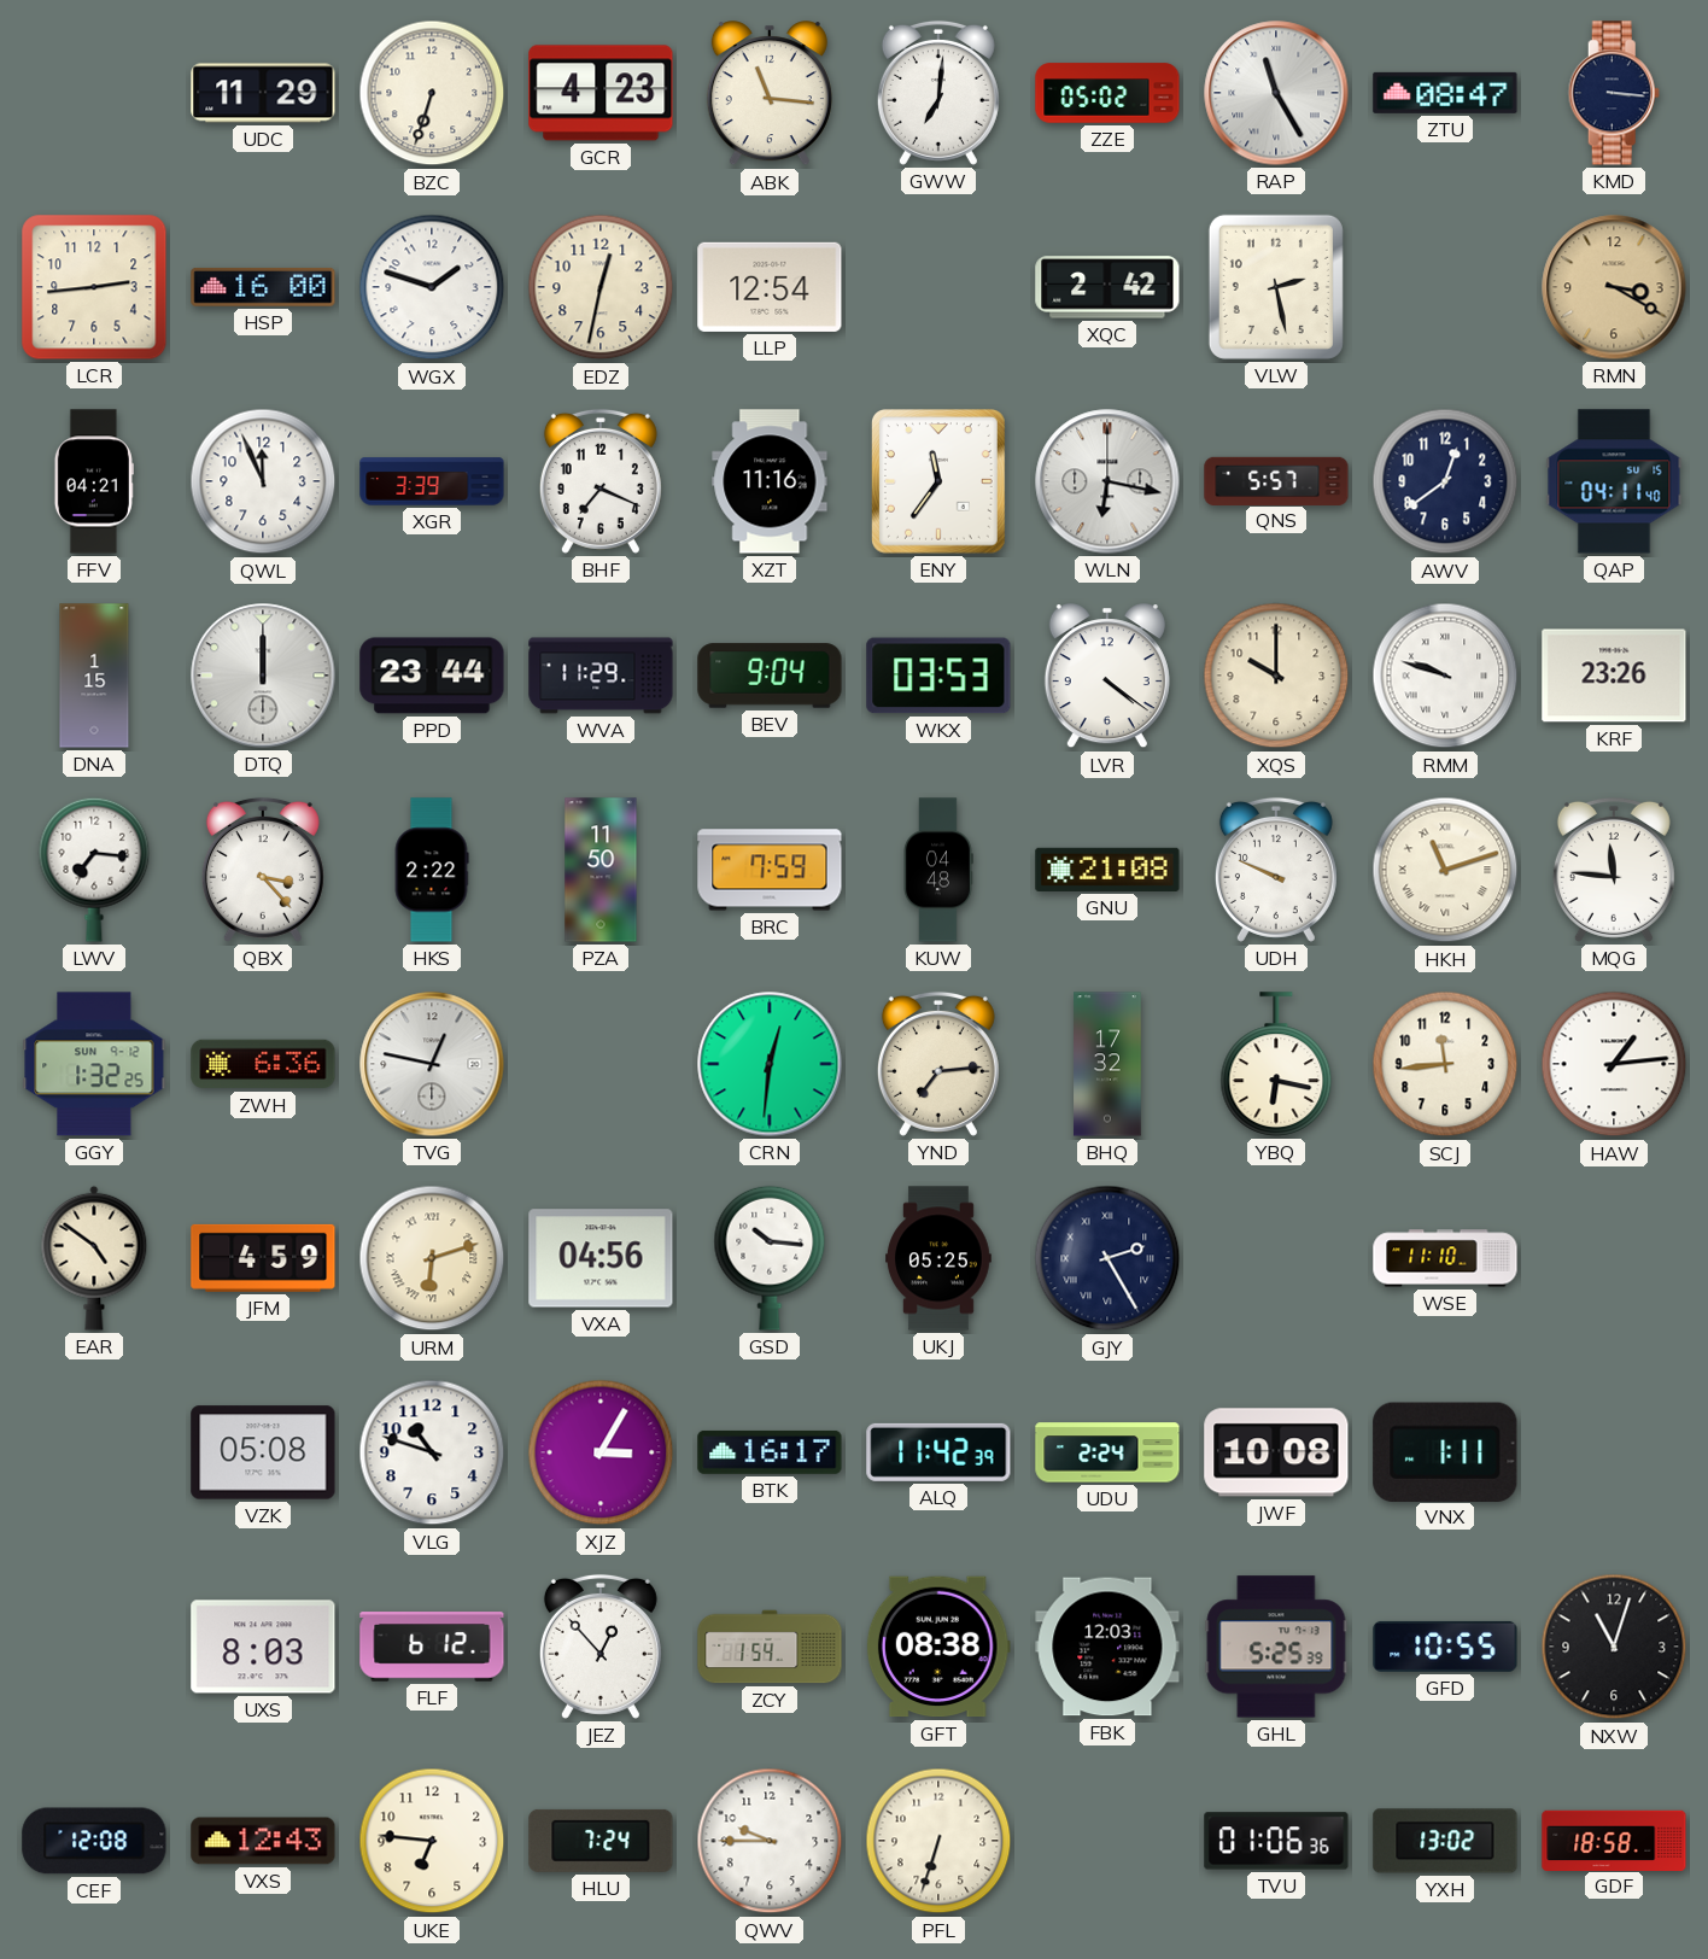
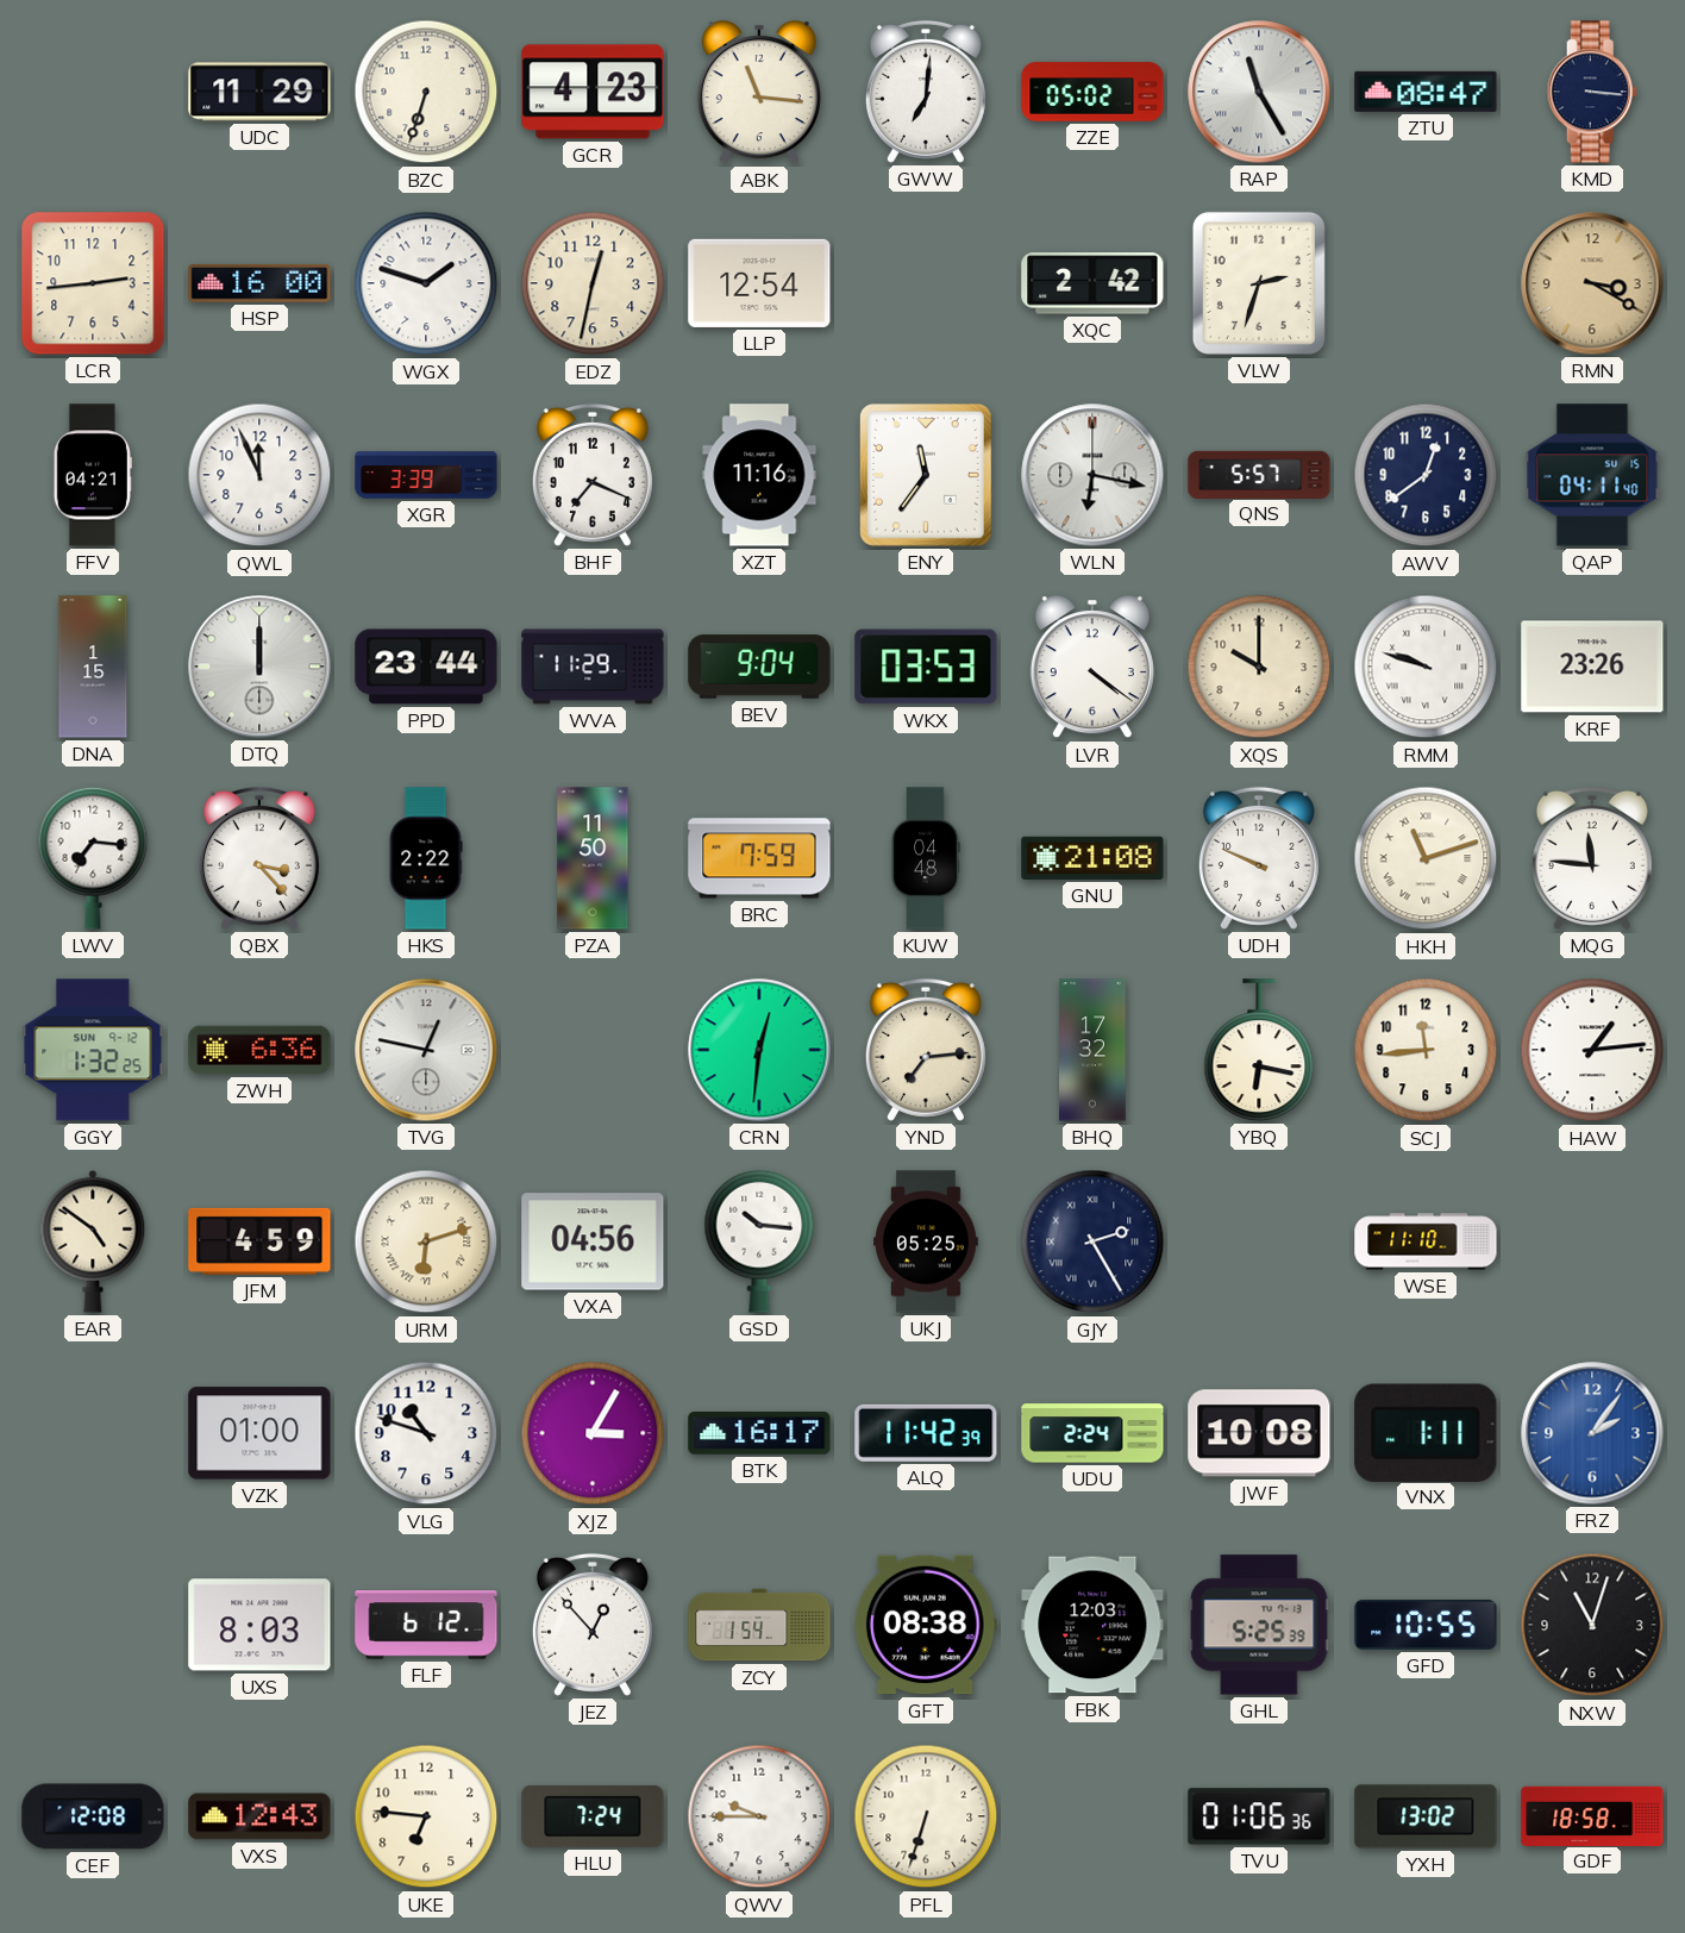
VLW: 2:28 -> 2:33
VZK: 05:08 -> 01:00
FRZ: none -> 2:06
